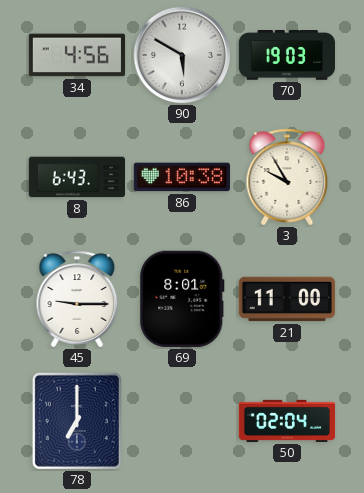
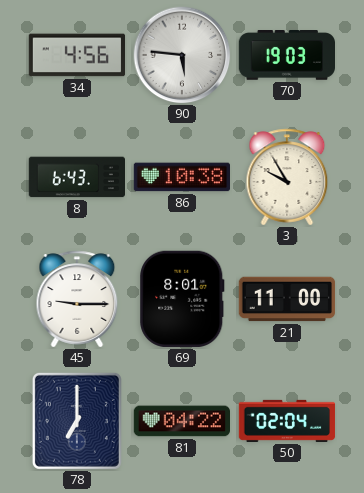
90: 5:50 -> 5:46
81: none -> 04:22
